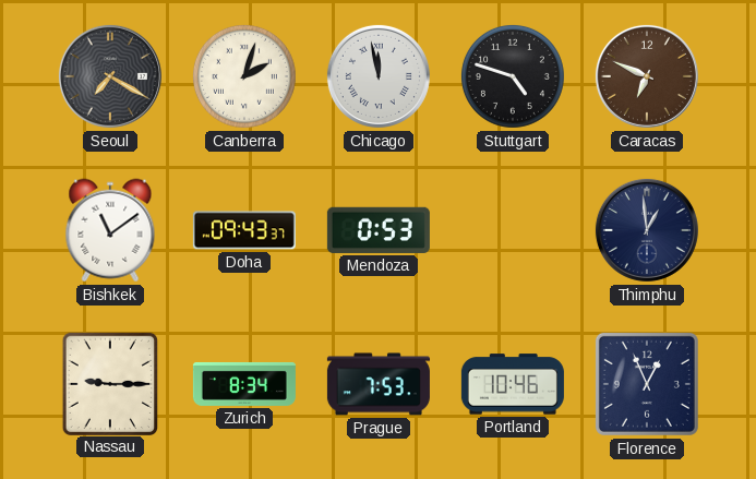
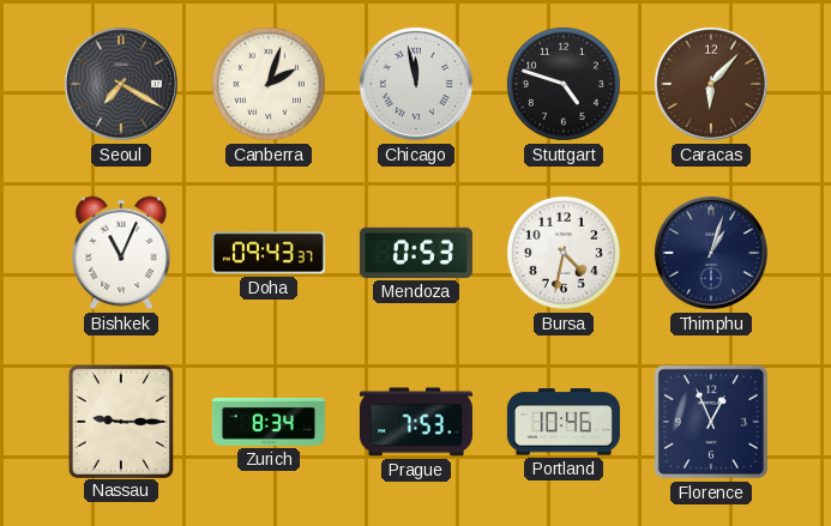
Caracas: 6:49 -> 6:07
Bishkek: 11:09 -> 11:04
Bursa: none -> 4:32
Thimphu: 12:59 -> 1:03
